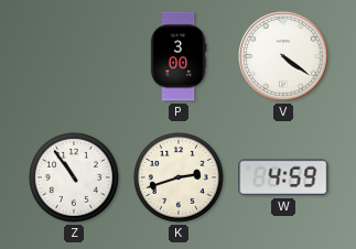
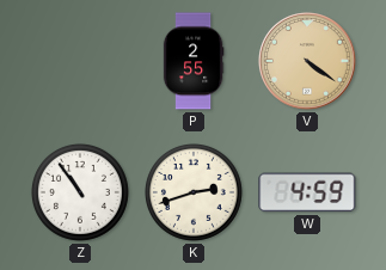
P: 3:00 -> 2:55
V dial: white -> champagne
